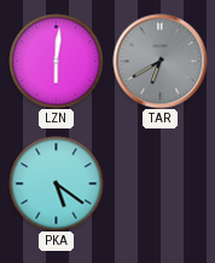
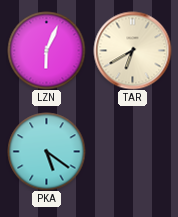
LZN: 6:01 -> 6:04
TAR dial: grey -> cream
